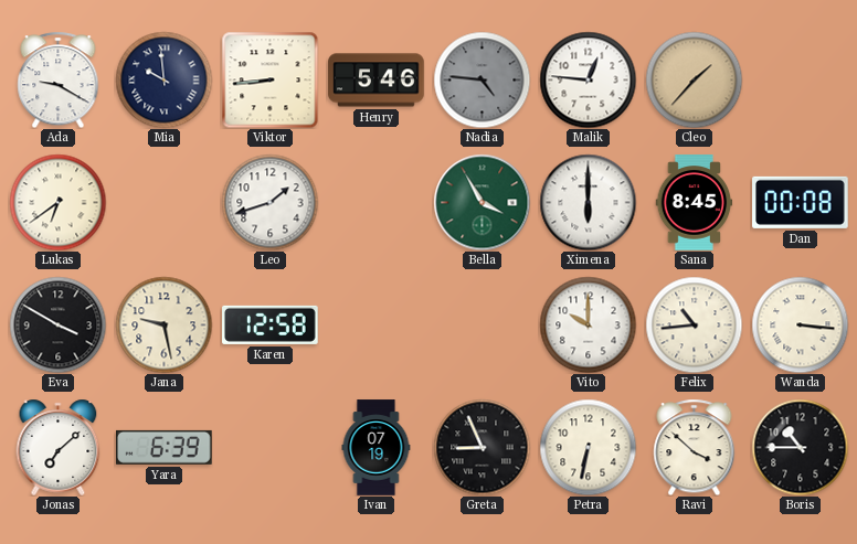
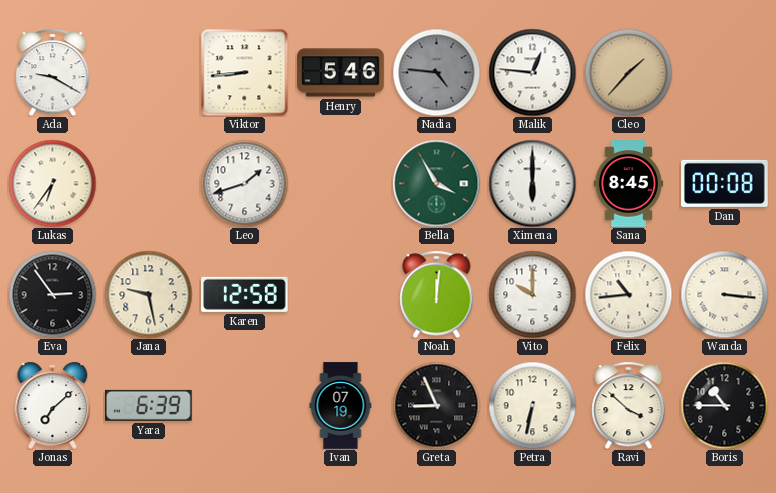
Mia: 9:59 -> none
Lukas: 6:39 -> 6:36
Eva: 3:50 -> 2:54
Noah: none -> 12:01
